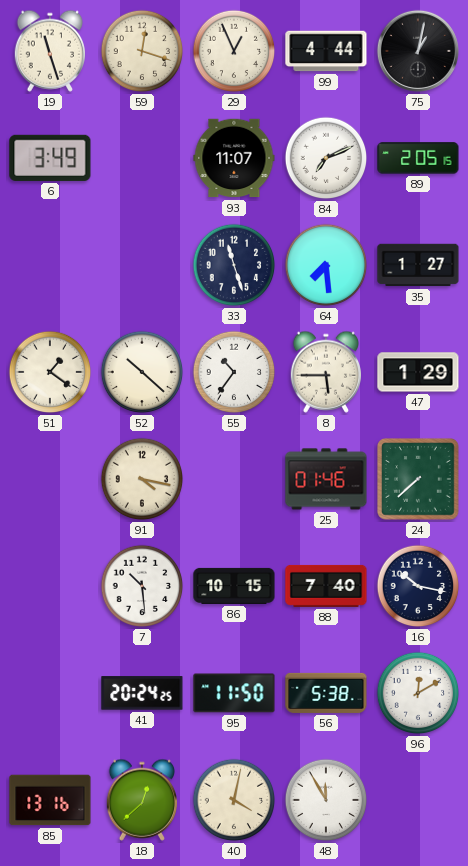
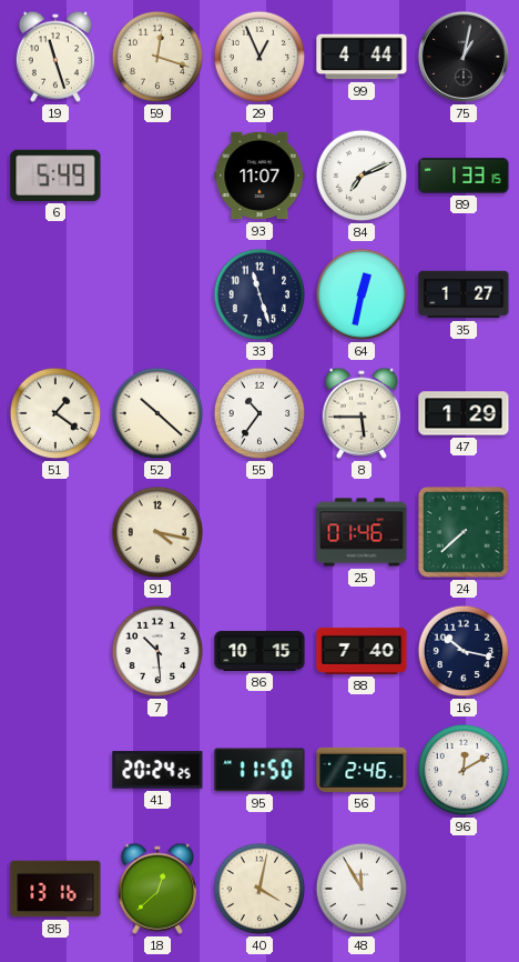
6: 3:49 -> 5:49
89: 2:05 -> 1:33
64: 7:29 -> 12:32
56: 5:38 -> 2:46
